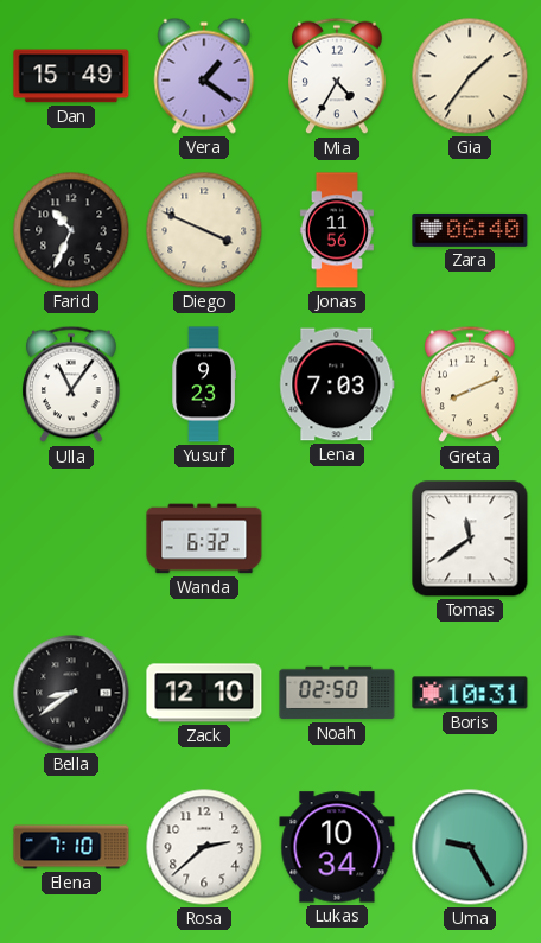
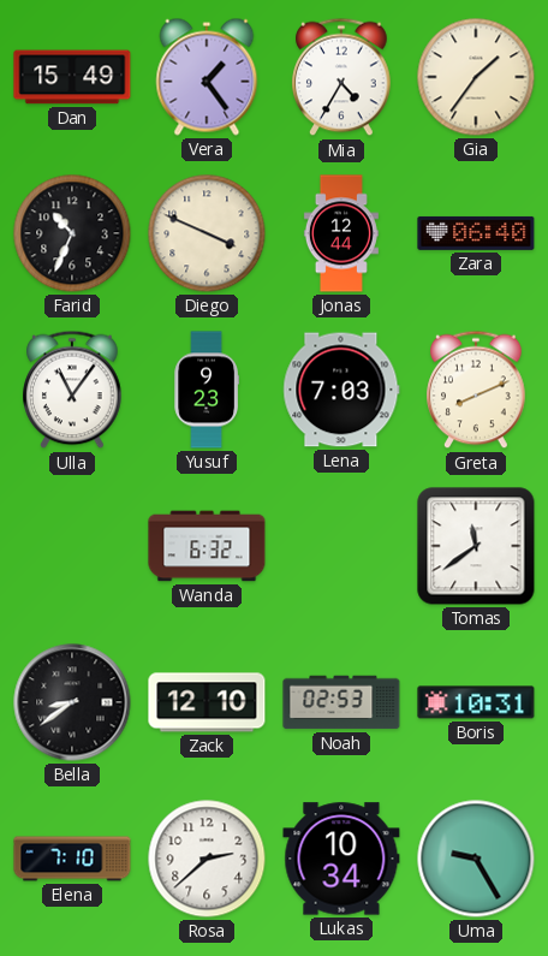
Vera: 1:21 -> 1:24
Jonas: 11:56 -> 12:44
Noah: 02:50 -> 02:53
